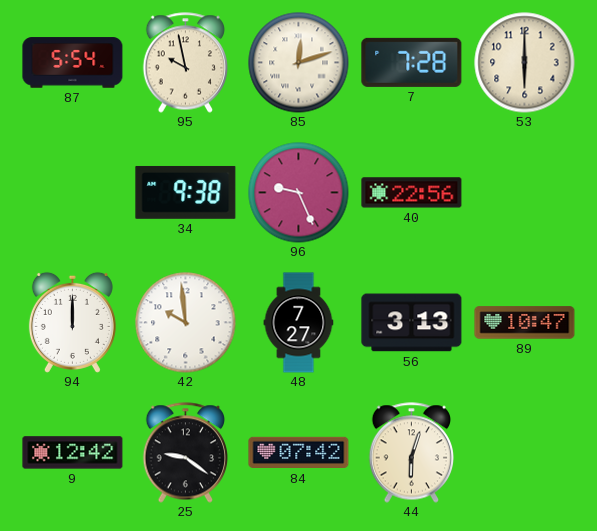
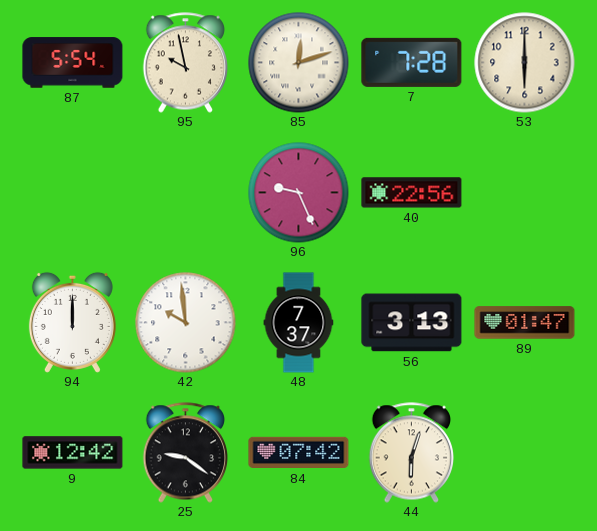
34: 9:38 -> none
48: 7:27 -> 7:37
89: 10:47 -> 01:47
